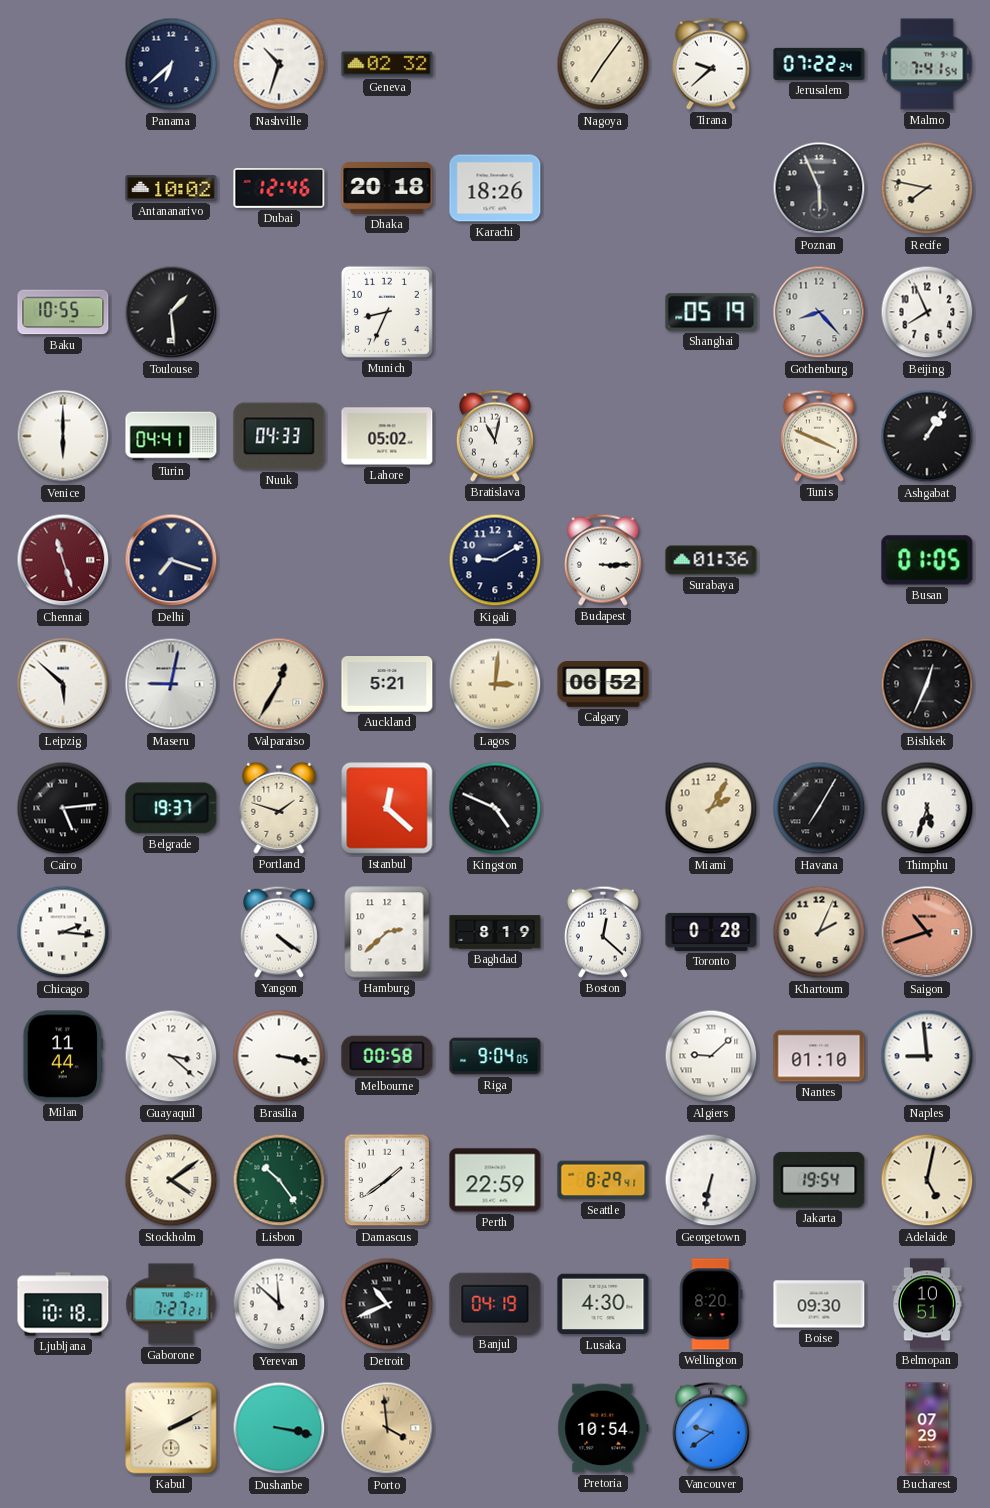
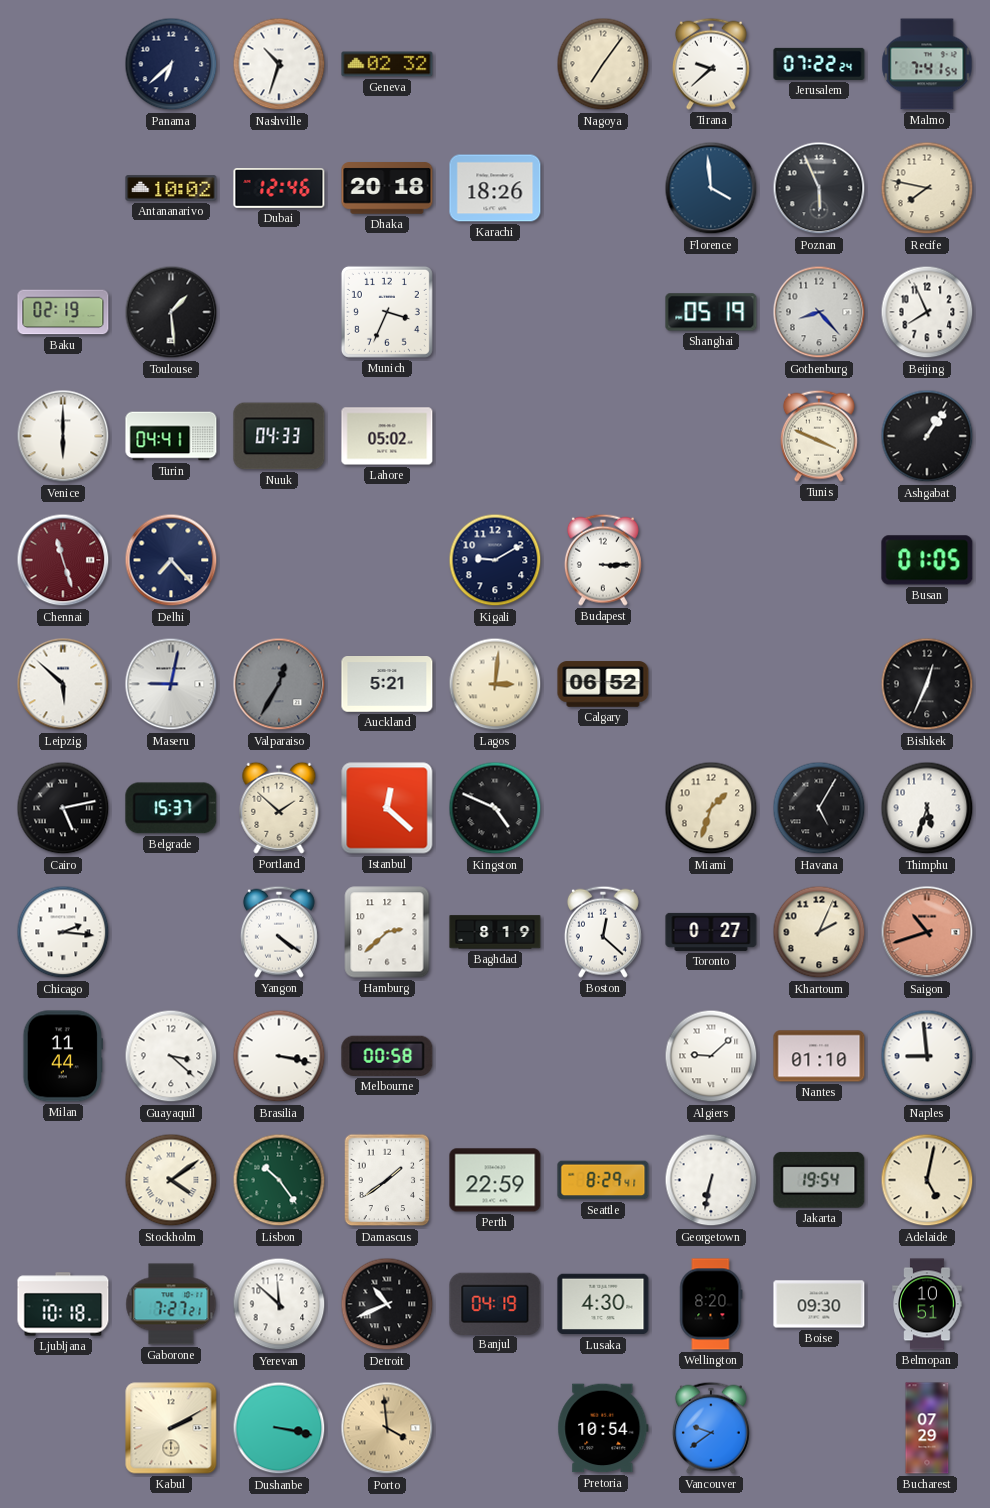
Florence: none -> 3:59
Baku: 10:55 -> 02:19
Munich: 8:34 -> 3:34
Bratislava: 11:02 -> none
Delhi: 7:18 -> 7:23
Surabaya: 01:36 -> none
Valparaiso dial: cream -> grey
Cairo: 5:14 -> 5:13
Belgrade: 19:37 -> 15:37
Portland: 1:48 -> 1:52
Miami: 2:05 -> 1:33
Havana: 7:05 -> 5:05
Toronto: 0:28 -> 0:27
Riga: 9:04 -> none
